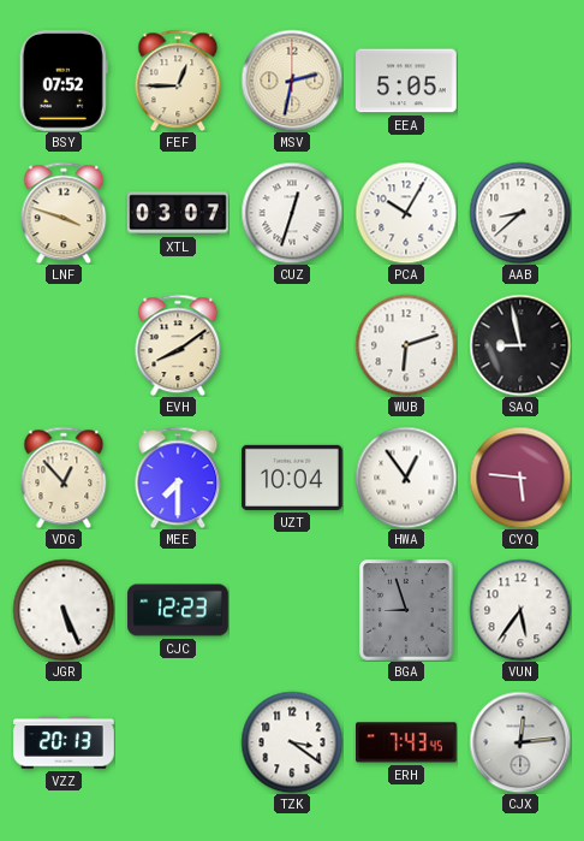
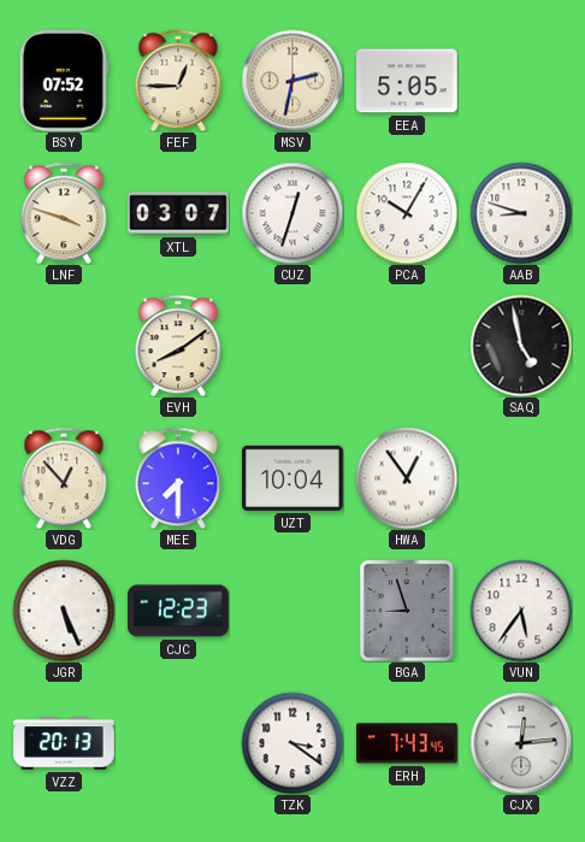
AAB: 8:38 -> 8:48
WUB: 6:12 -> none
SAQ: 8:58 -> 4:58
CYQ: 5:46 -> none
